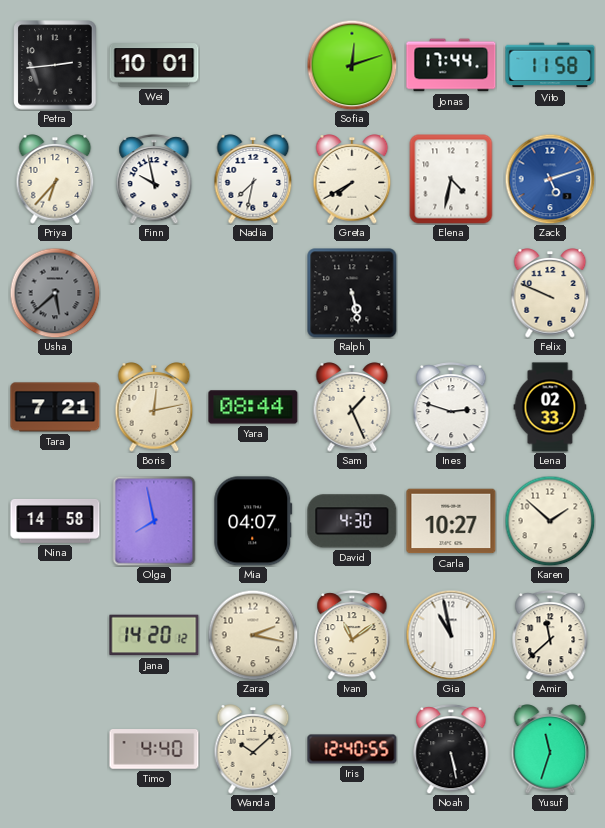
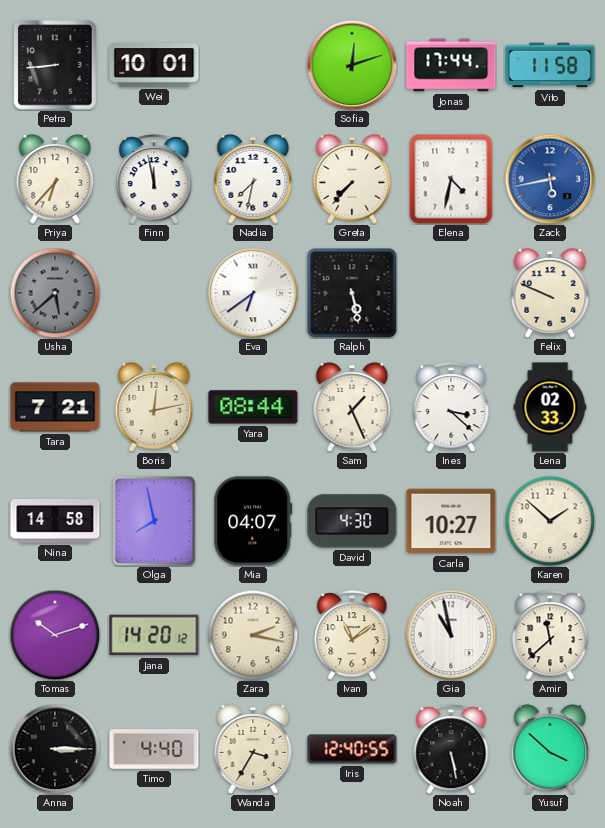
Petra: 2:44 -> 8:44
Finn: 9:58 -> 11:58
Greta: 7:40 -> 7:37
Zack: 5:12 -> 5:43
Eva: none -> 6:39
Ines: 2:48 -> 3:22
Tomas: none -> 10:12
Anna: none -> 3:15
Wanda: 10:08 -> 3:35
Yusuf: 11:33 -> 3:52
